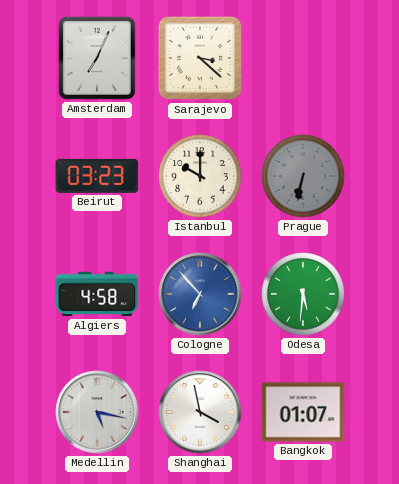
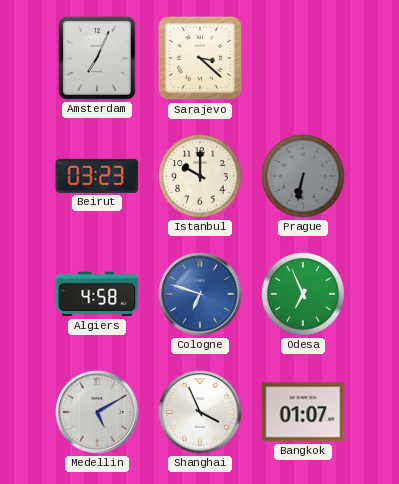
Cologne: 6:53 -> 6:48
Odesa: 5:31 -> 6:56
Medellin: 5:17 -> 5:10
Shanghai: 3:58 -> 3:56
